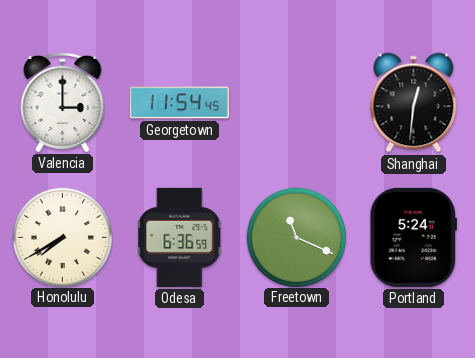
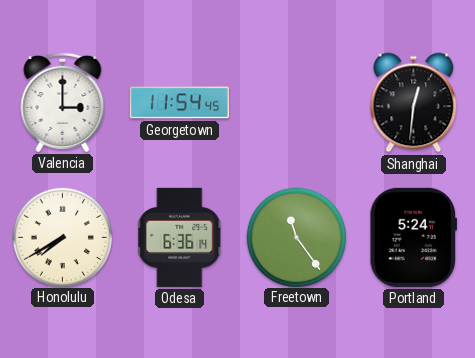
Odesa: 6:36:59 -> 6:36:14
Freetown: 11:19 -> 11:24
